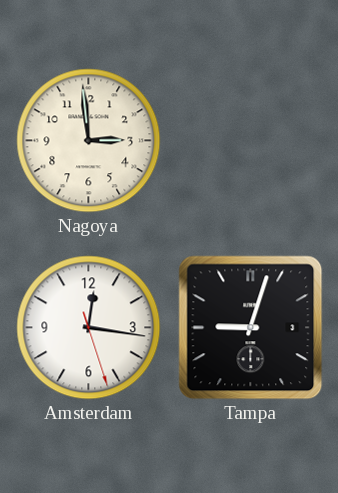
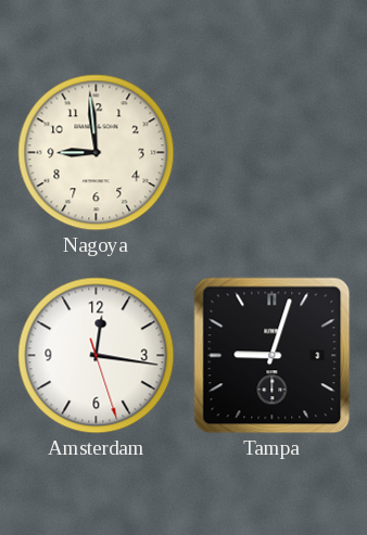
Nagoya: 2:59 -> 8:59
